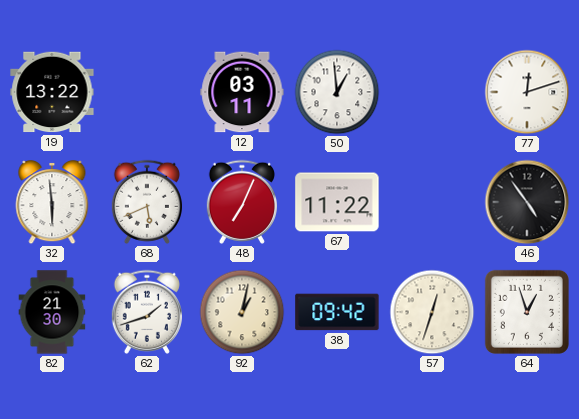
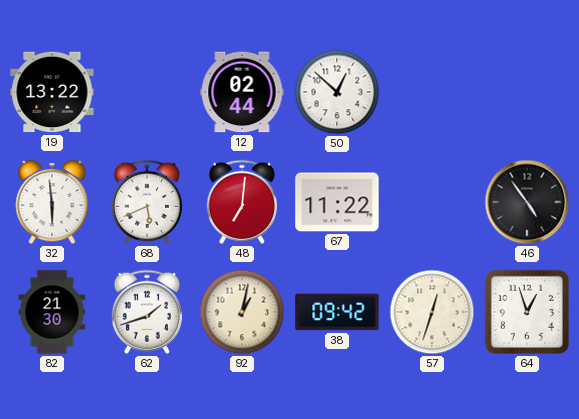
12: 03:11 -> 02:44
50: 12:59 -> 12:52
77: 12:12 -> none
48: 7:04 -> 7:01
